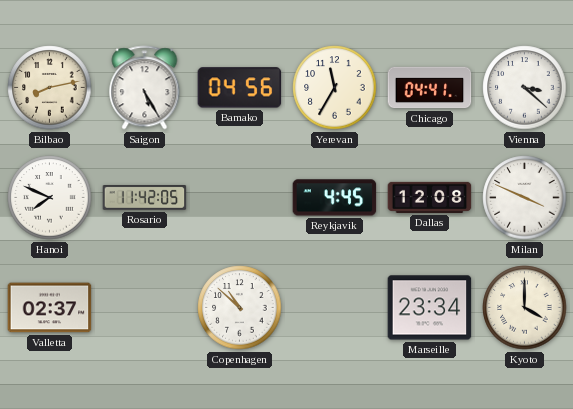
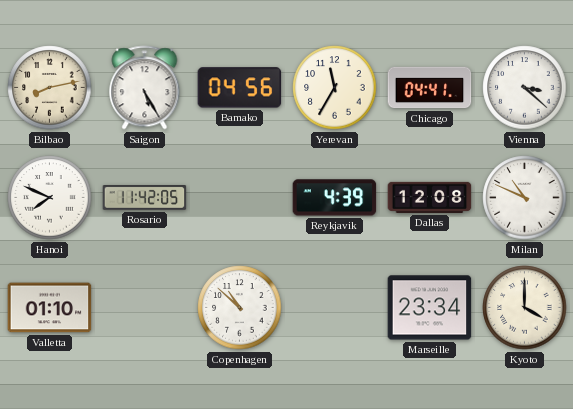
Reykjavik: 4:45 -> 4:39
Milan: 3:49 -> 10:49
Valletta: 02:37 -> 01:10
